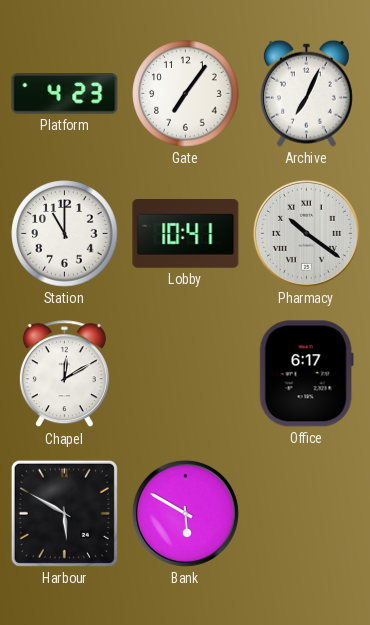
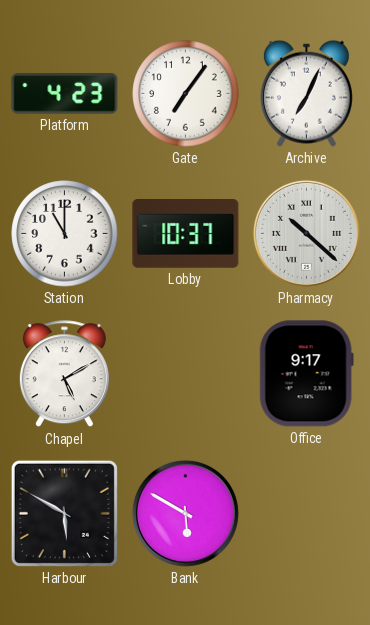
Lobby: 10:41 -> 10:37
Pharmacy: 10:21 -> 10:22
Chapel: 12:10 -> 5:10
Office: 6:17 -> 9:17
